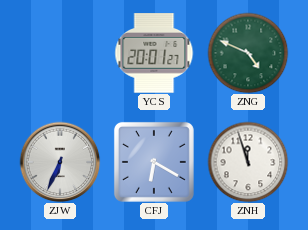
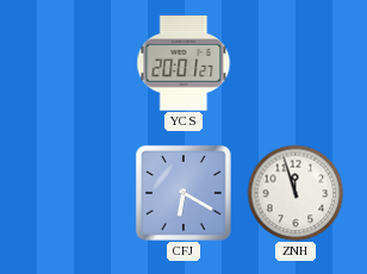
ZNG: 4:49 -> none
ZJW: 6:34 -> none
